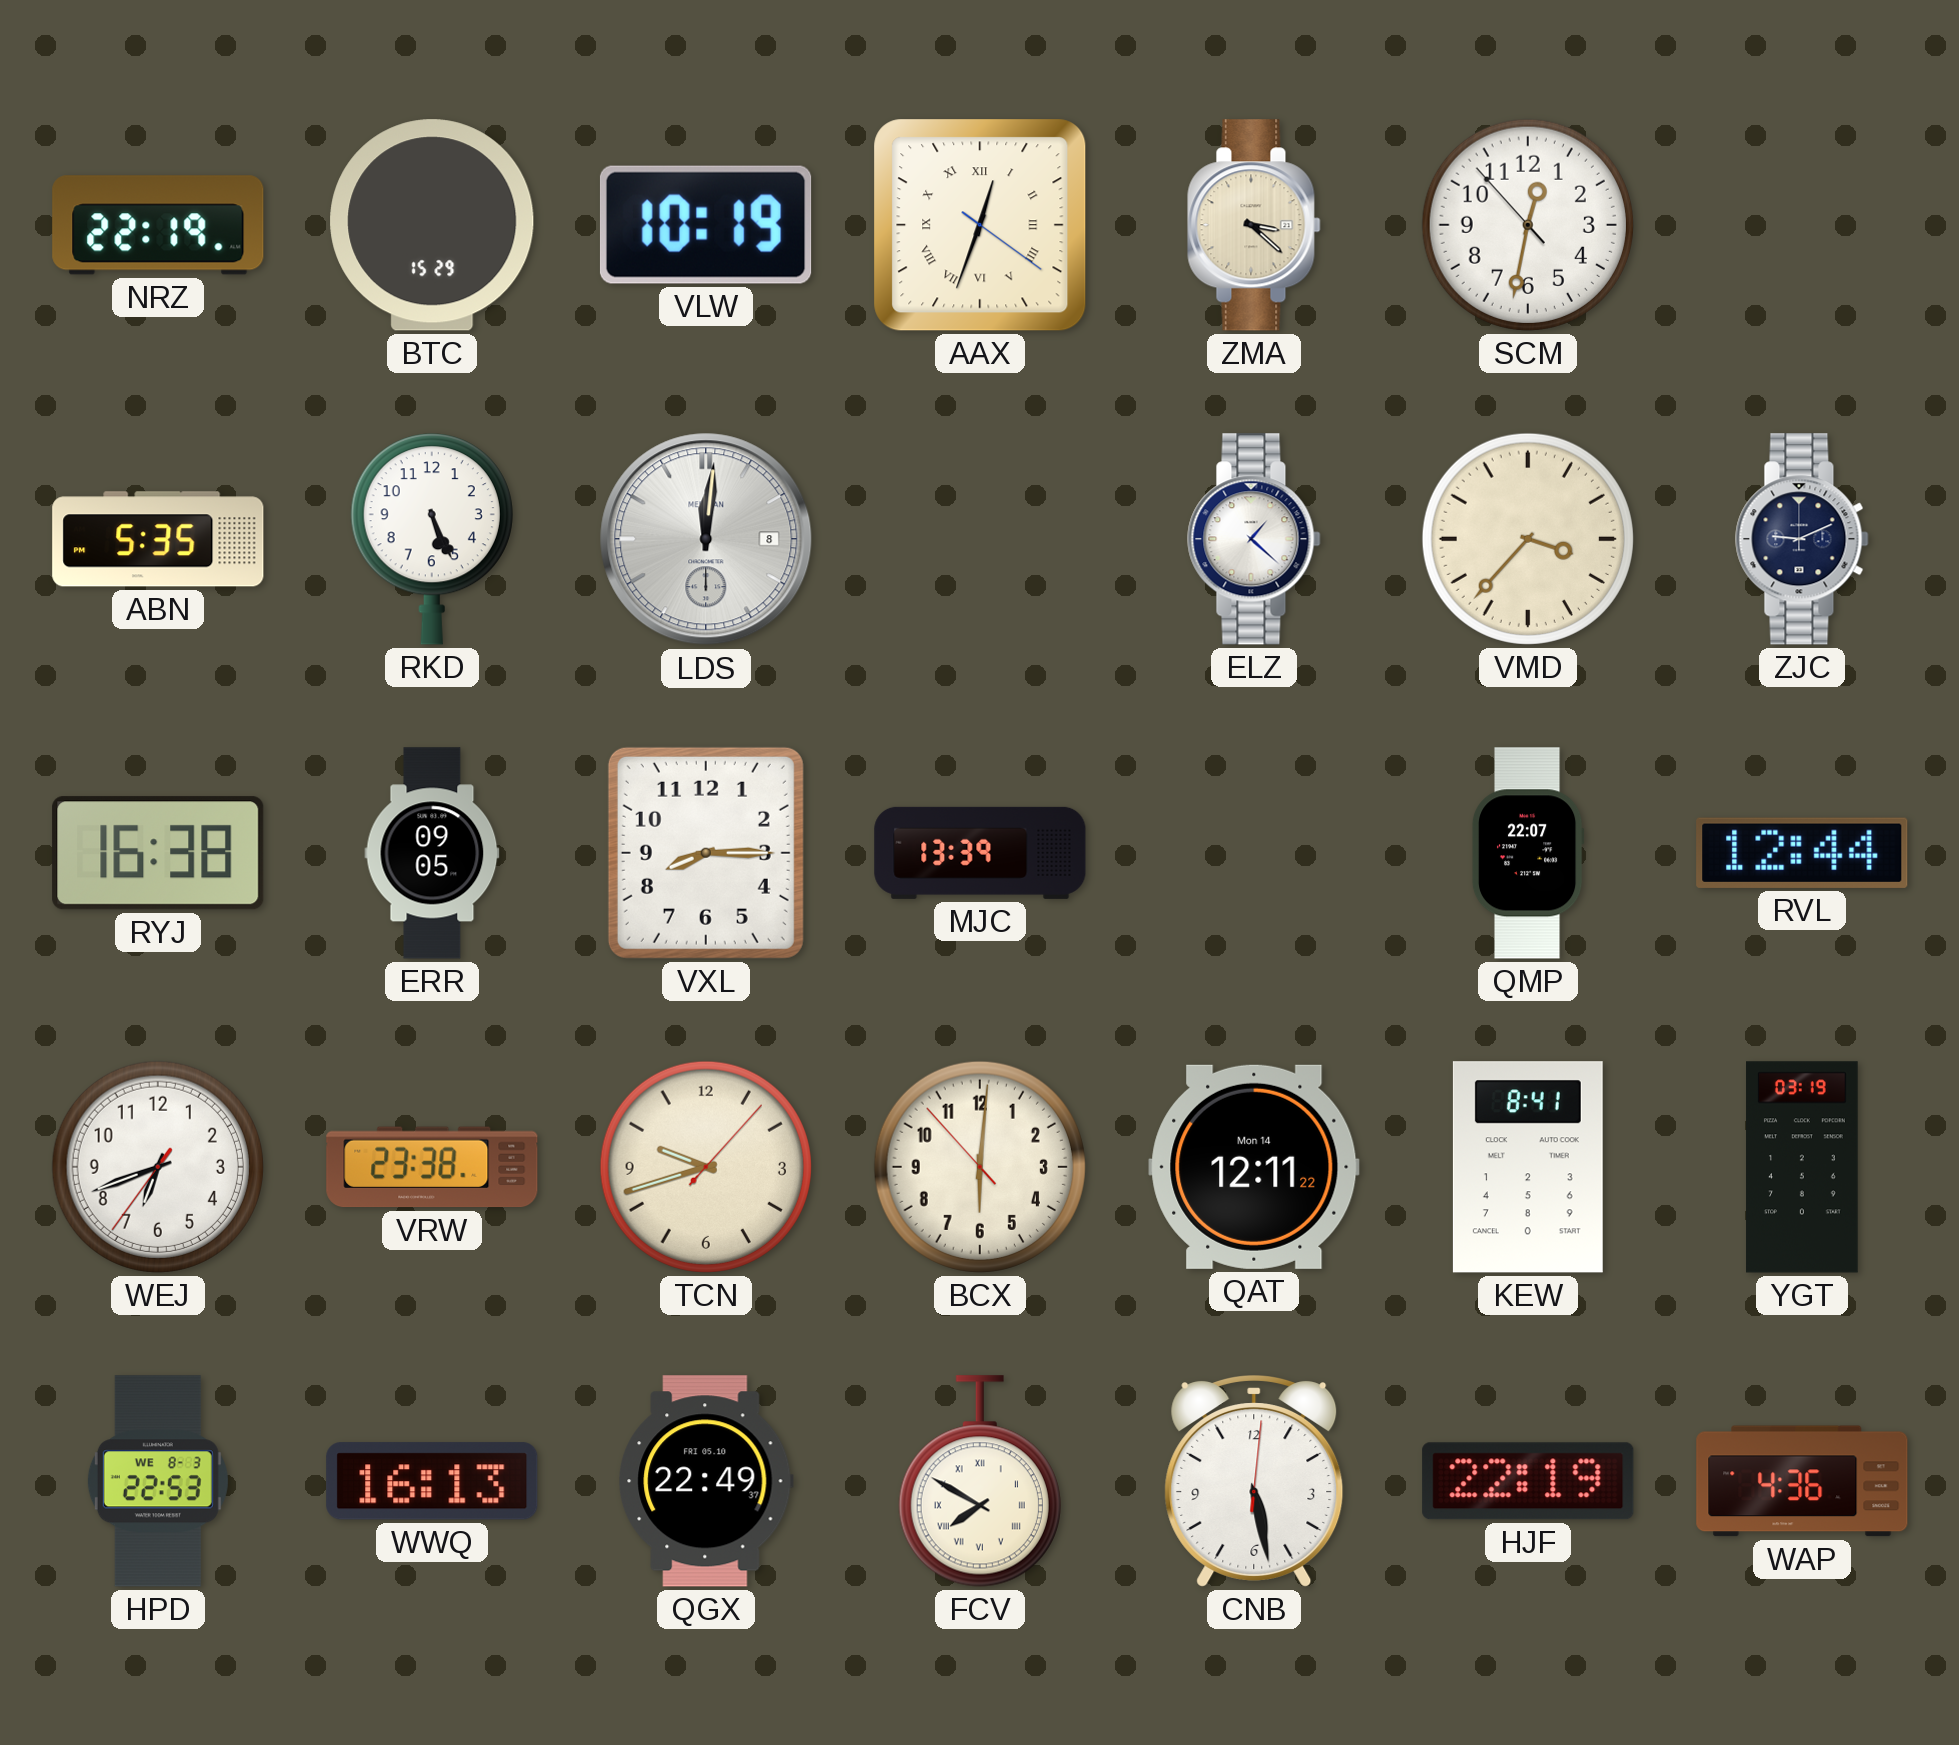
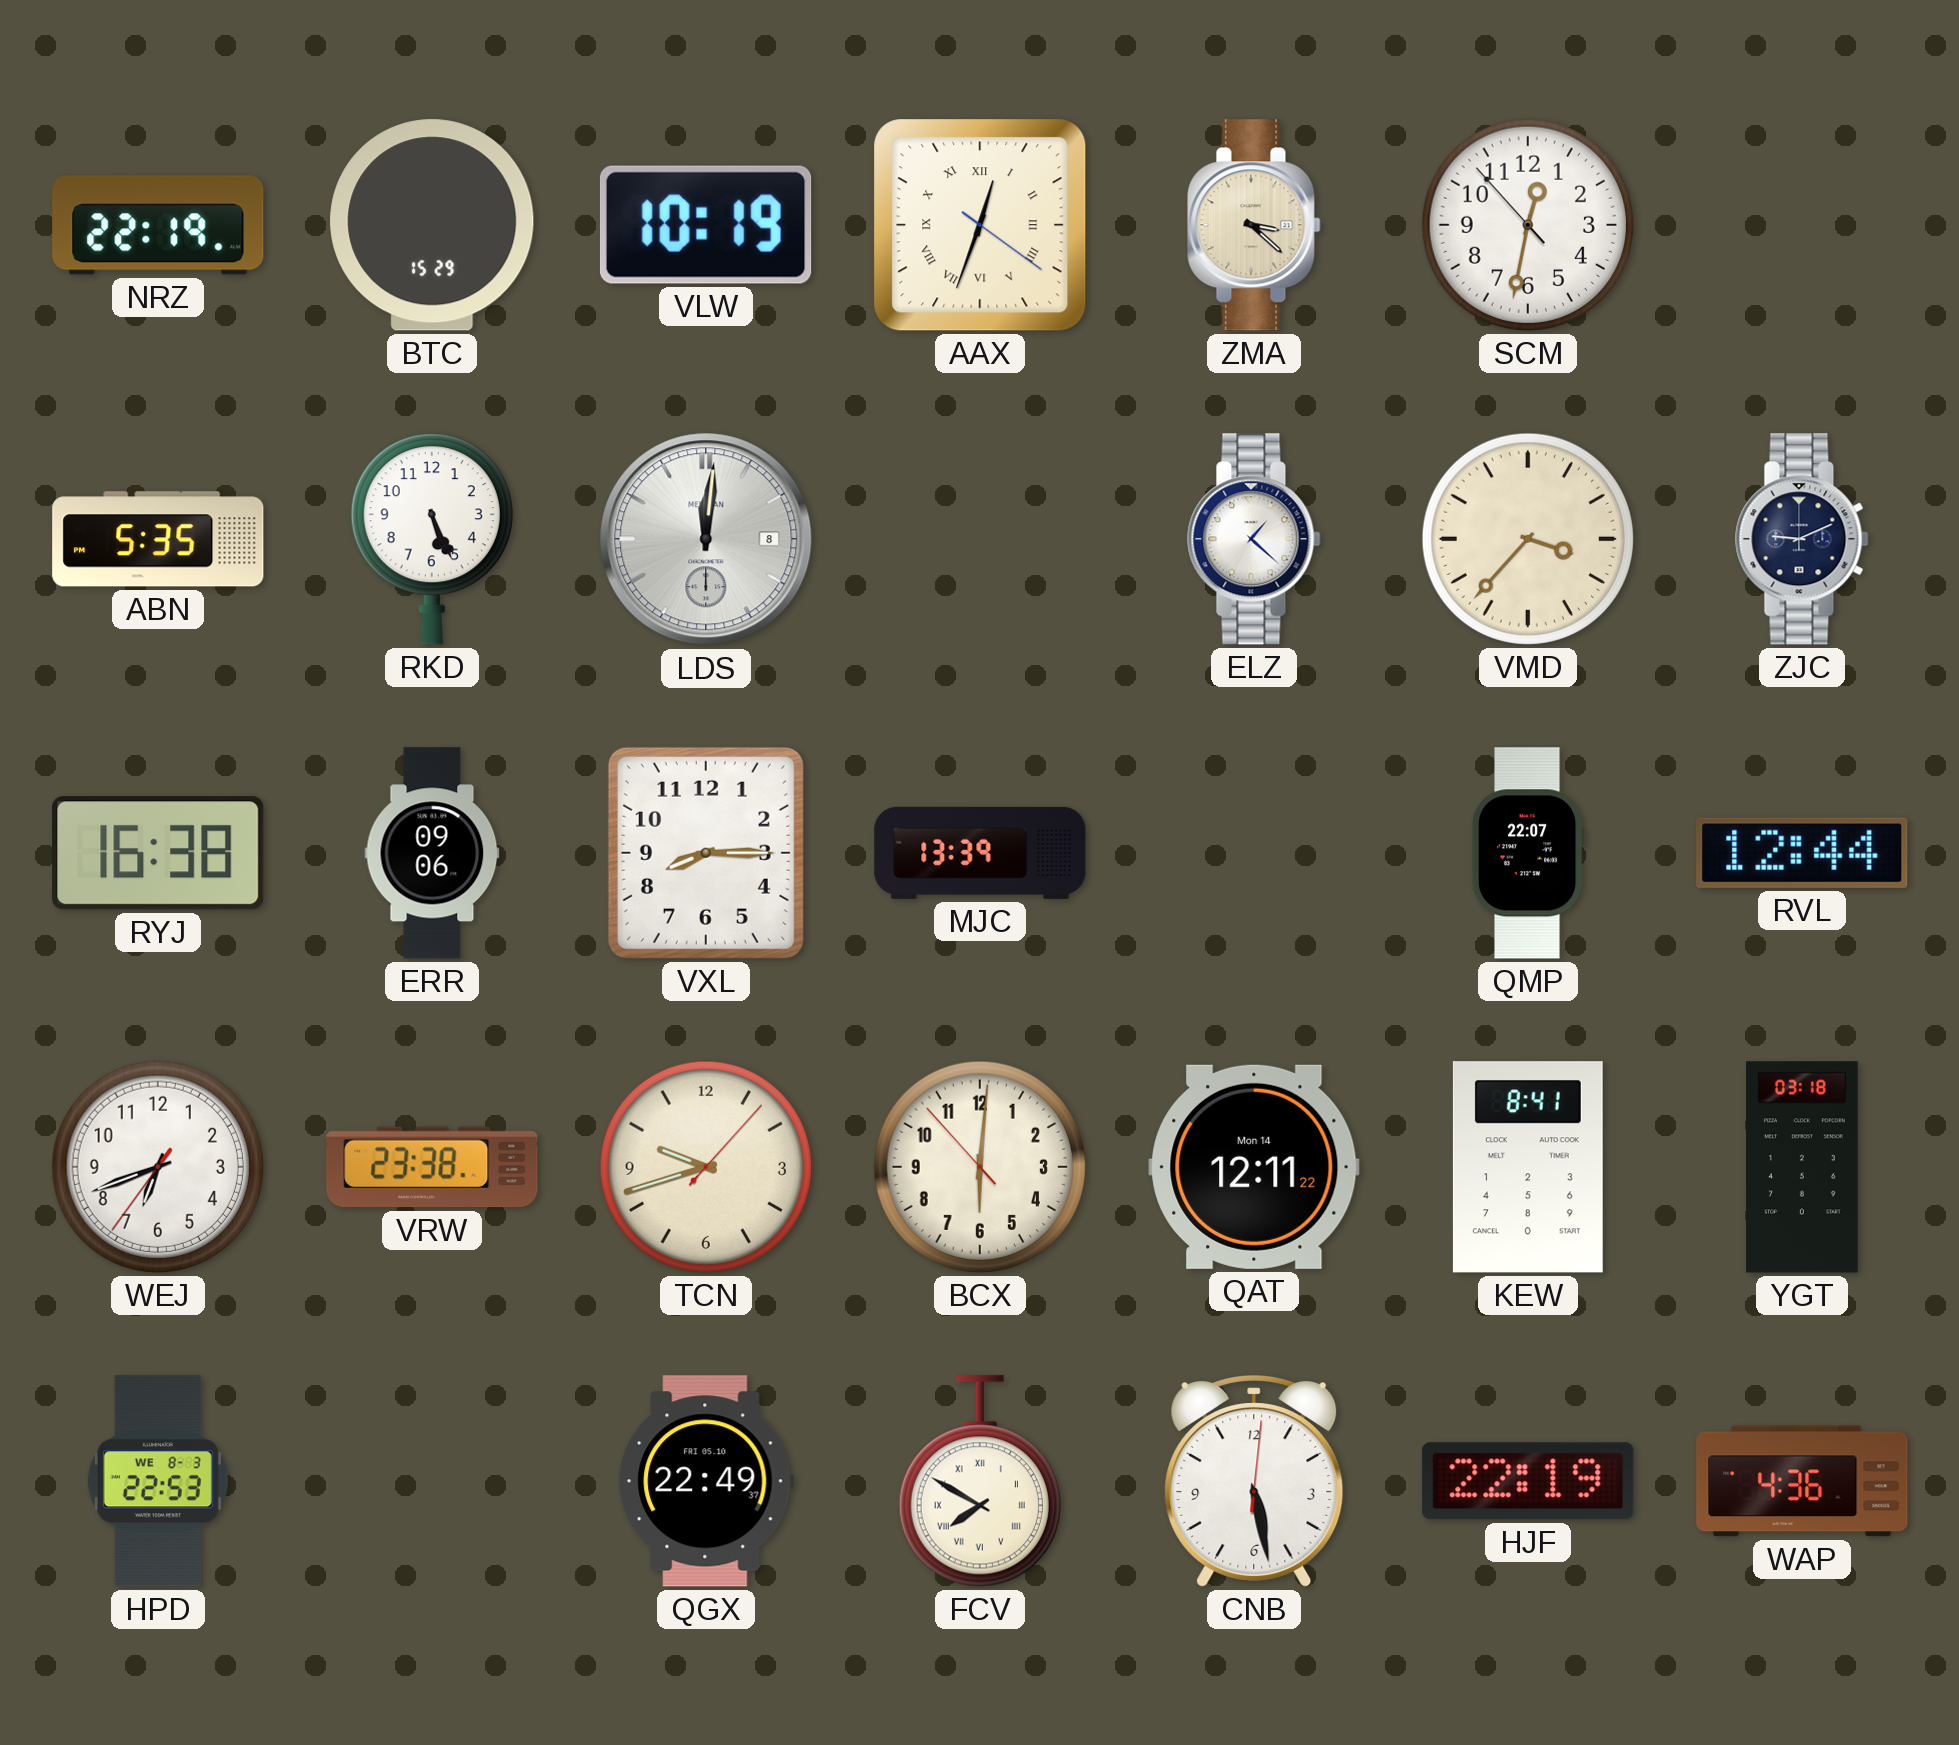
ERR: 09:05 -> 09:06
YGT: 03:19 -> 03:18
WWQ: 16:13 -> none
